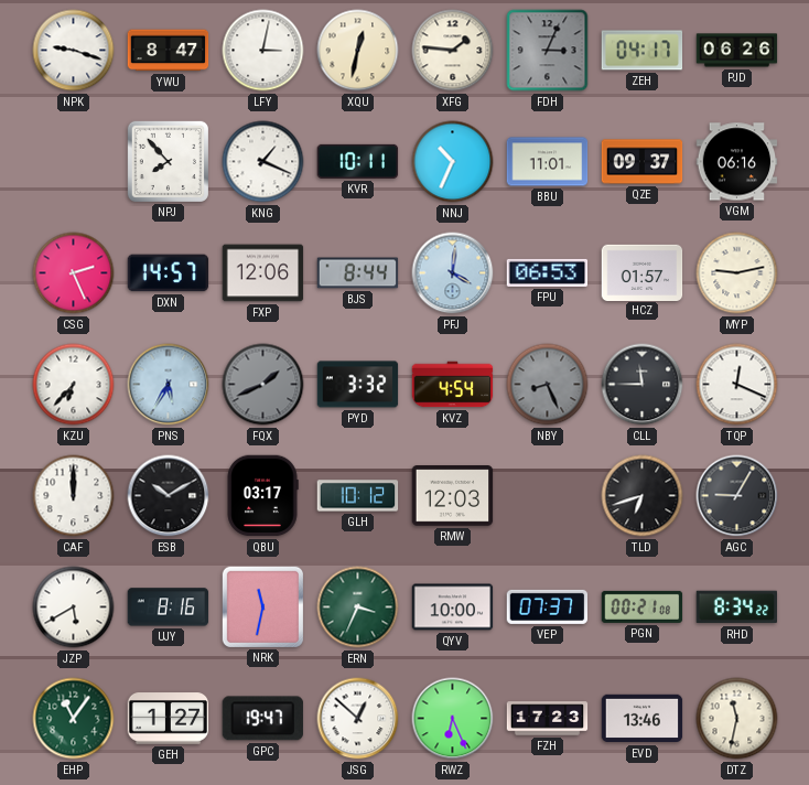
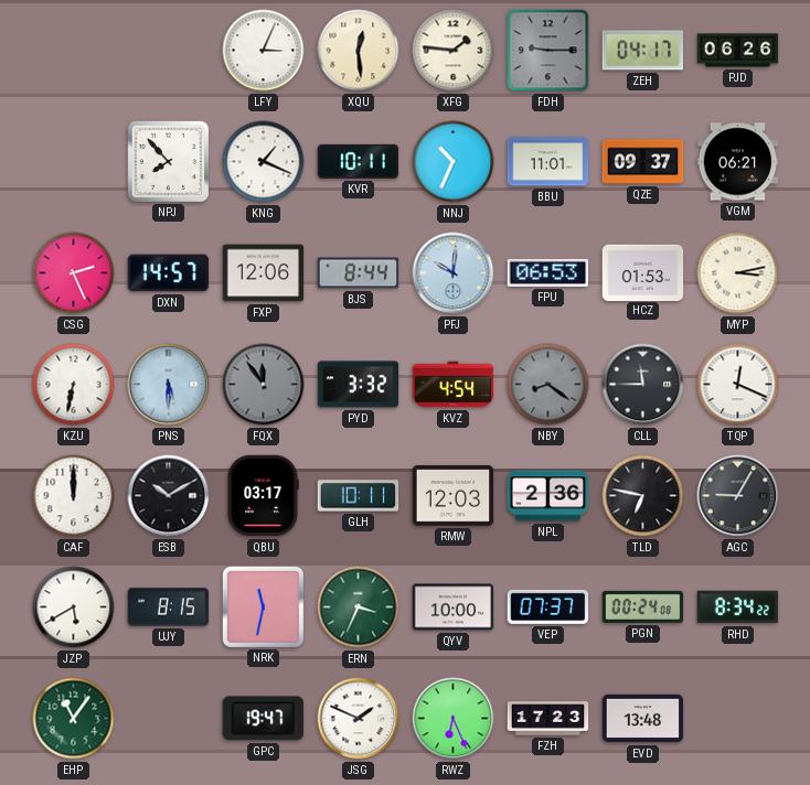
NPK: 9:18 -> none
YWU: 8:47 -> none
LFY: 3:02 -> 3:04
XQU: 12:32 -> 12:29
FDH: 3:04 -> 9:15
VGM: 06:16 -> 06:21
PFJ: 4:01 -> 10:01
HCZ: 01:57 -> 01:53
MYP: 9:13 -> 3:13
KZU: 6:37 -> 6:32
PNS: 5:35 -> 5:30
FQX: 1:41 -> 11:54
NBY: 8:26 -> 8:21
GLH: 10:12 -> 10:11
NPL: none -> 2:36
TLD: 6:42 -> 6:47
UJY: 8:16 -> 8:15
PGN: 00:21 -> 00:24
GEH: 1:27 -> none
JSG: 12:52 -> 1:49
EVD: 13:46 -> 13:48
DTZ: 11:32 -> none
